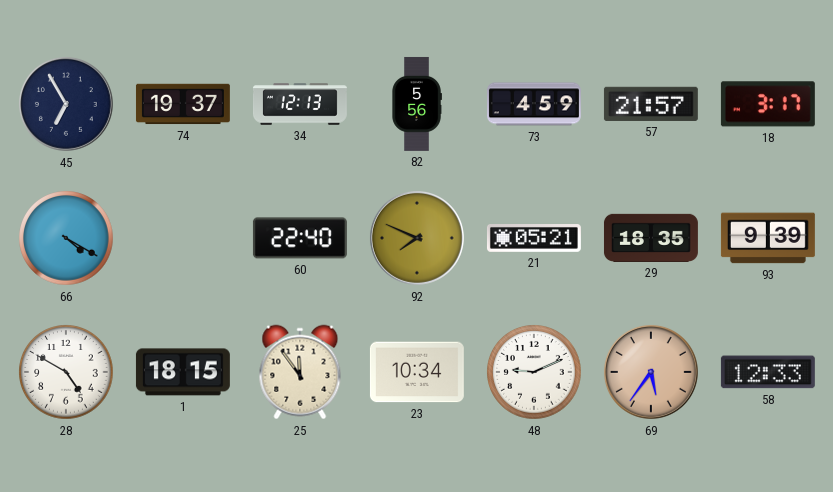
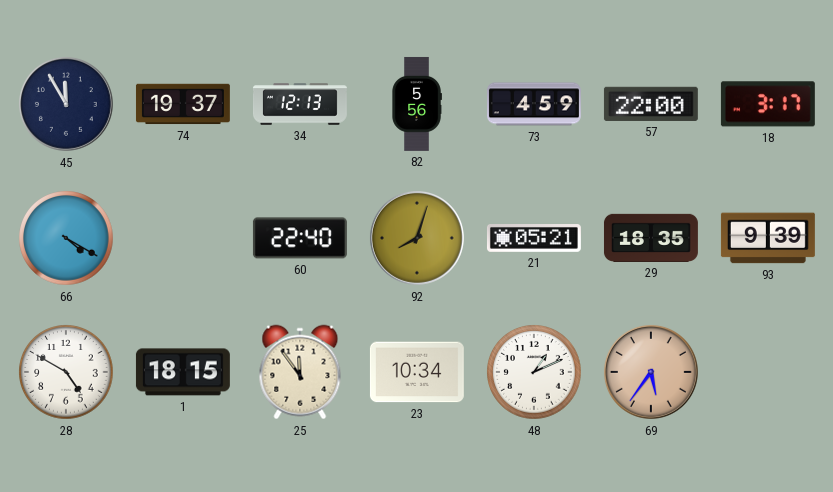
45: 6:55 -> 11:55
57: 21:57 -> 22:00
92: 7:49 -> 8:03
48: 9:11 -> 1:11
58: 12:33 -> none
